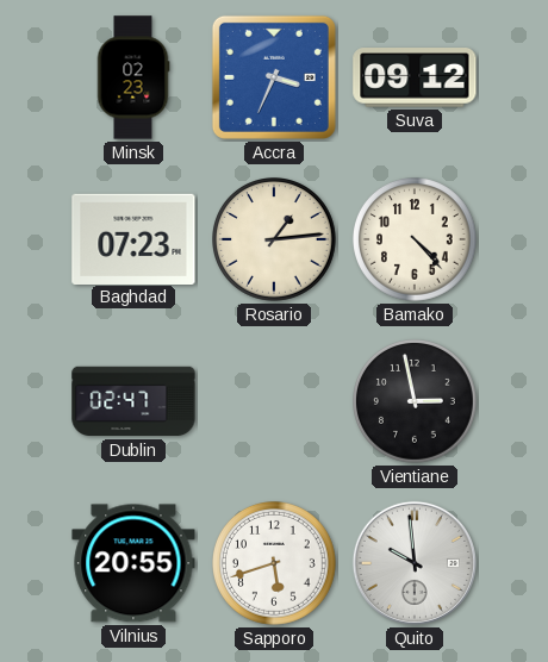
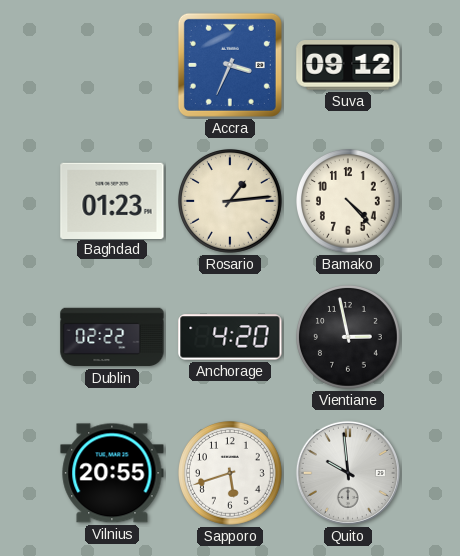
Minsk: 02:23 -> none
Baghdad: 07:23 -> 01:23
Dublin: 02:47 -> 02:22
Anchorage: none -> 4:20
